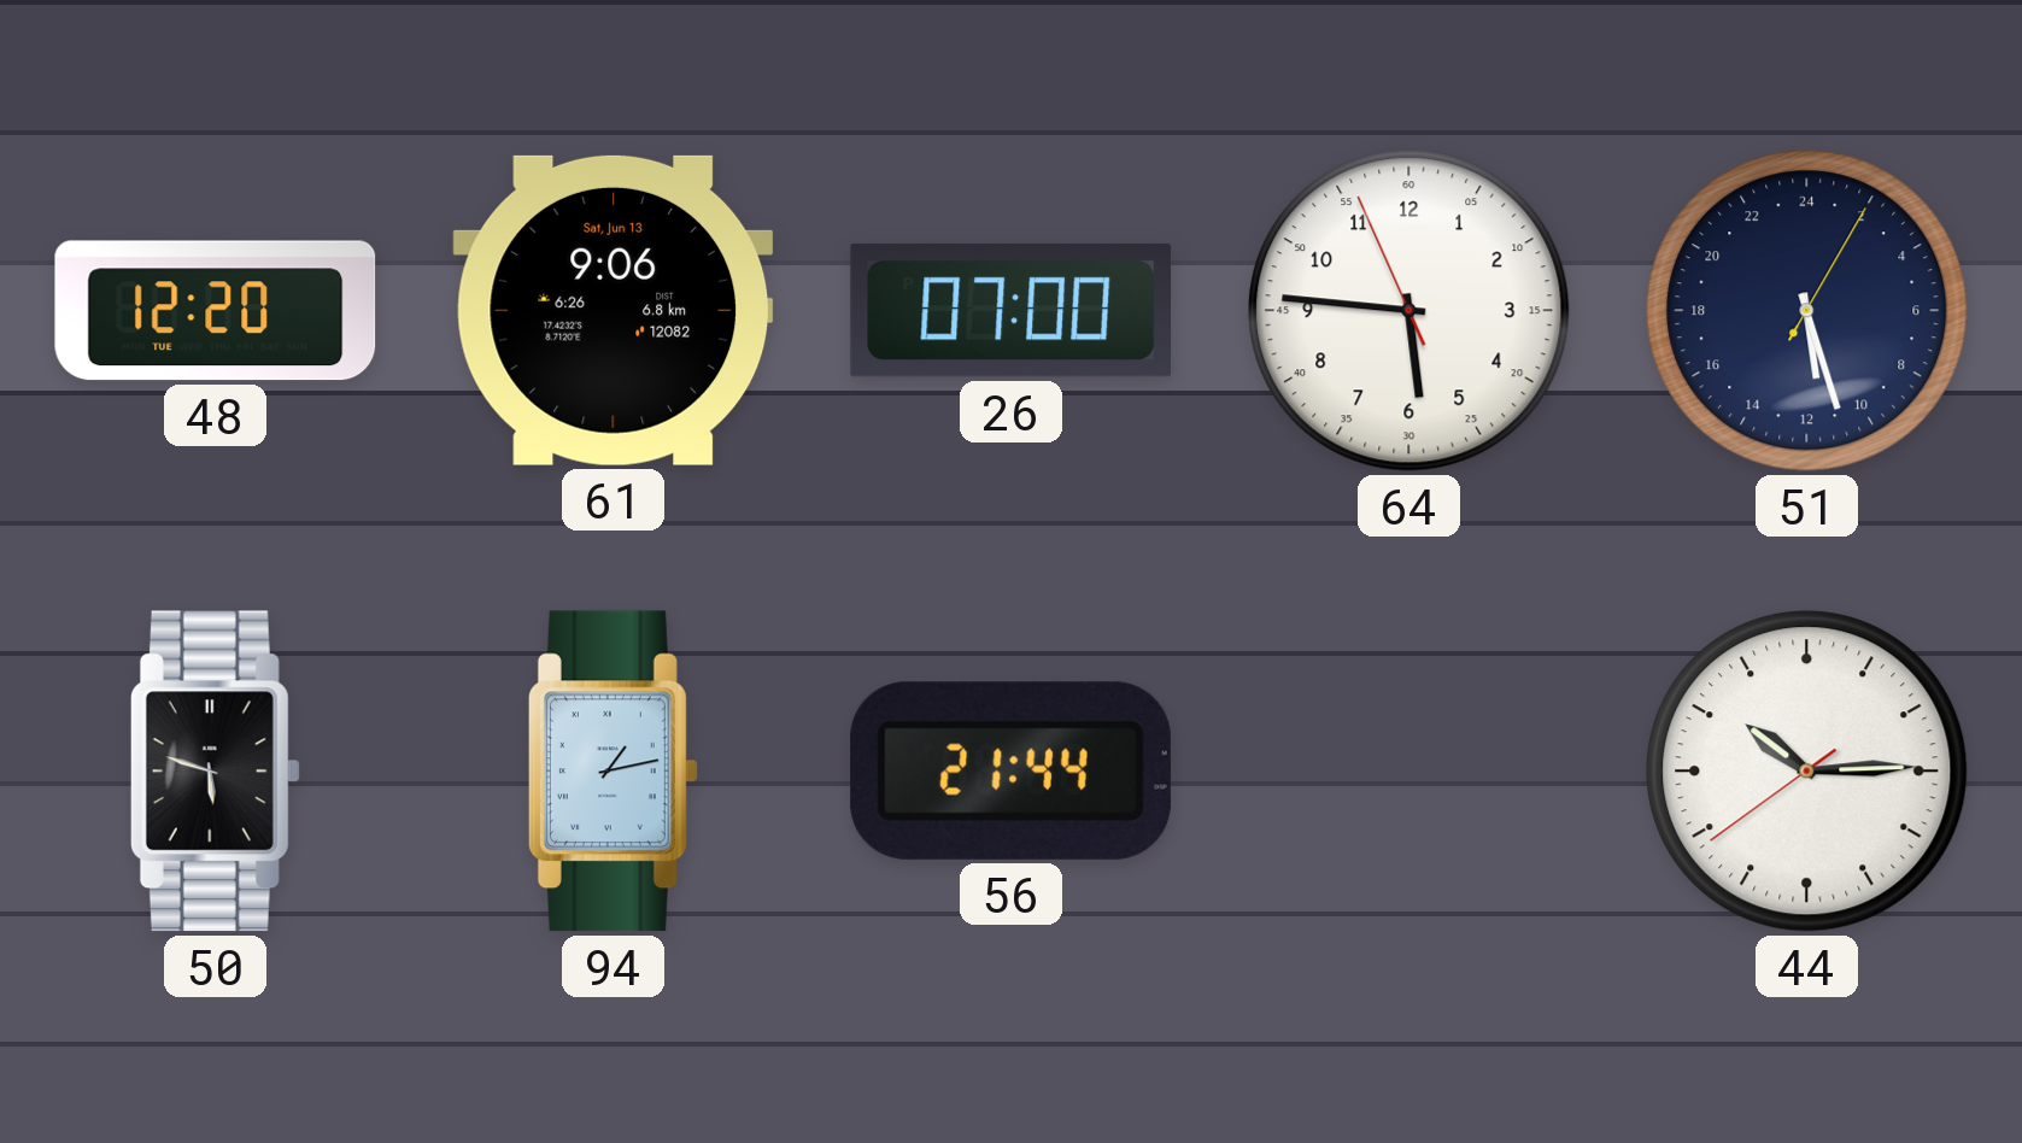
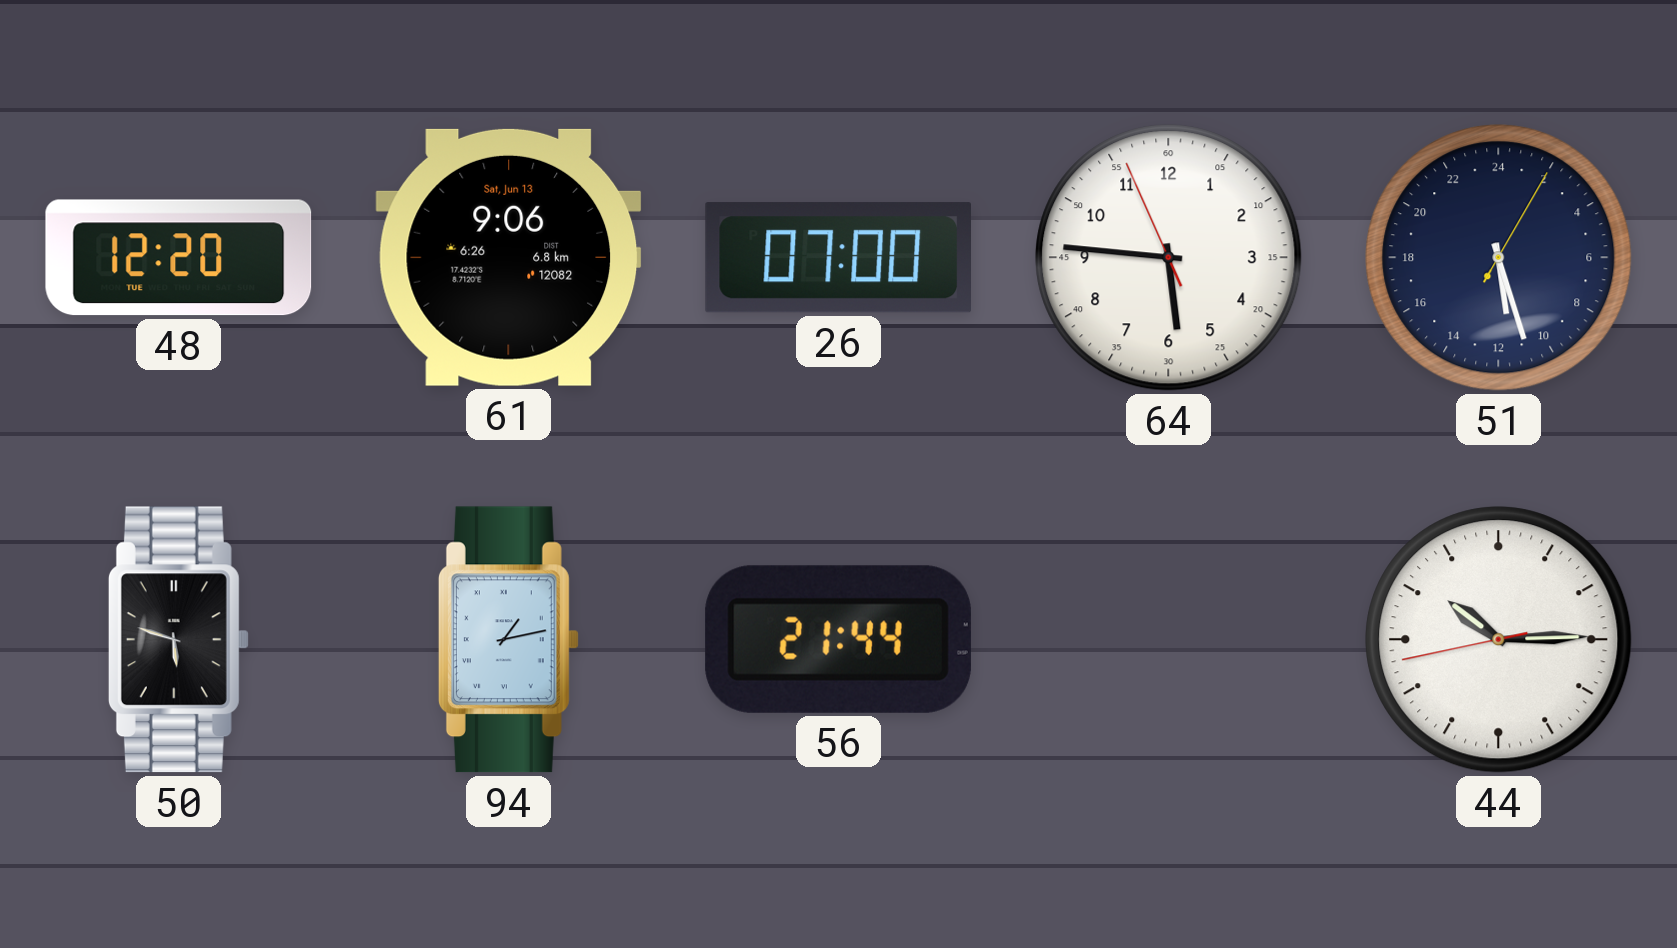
44: 10:14:39 -> 10:14:43
